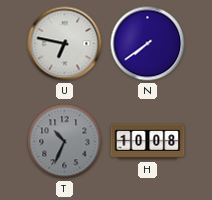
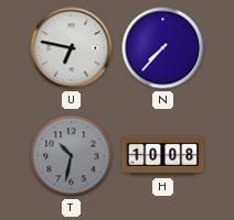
N: 7:39 -> 7:37
T: 10:34 -> 10:32
